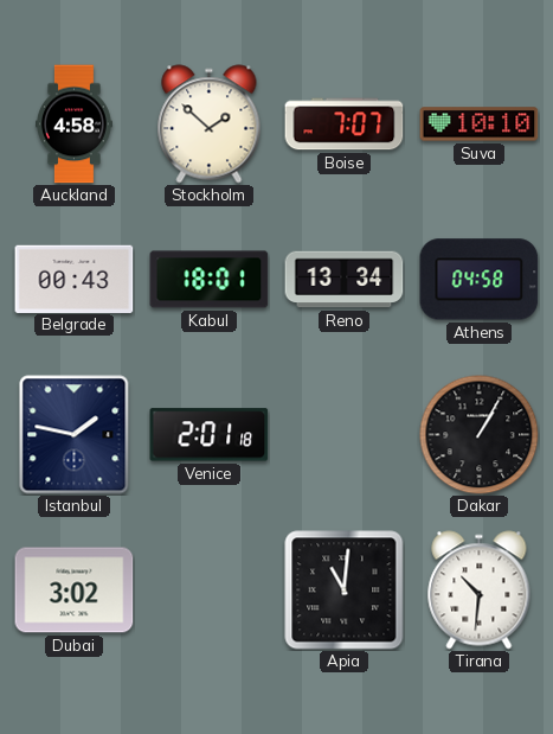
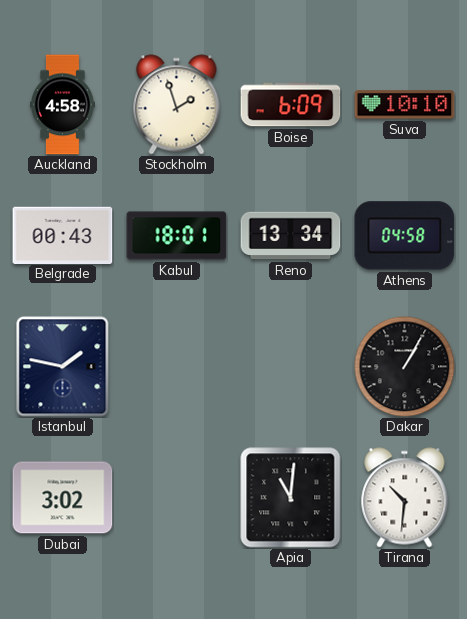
Stockholm: 1:52 -> 1:57
Boise: 7:07 -> 6:09
Venice: 2:01 -> none
